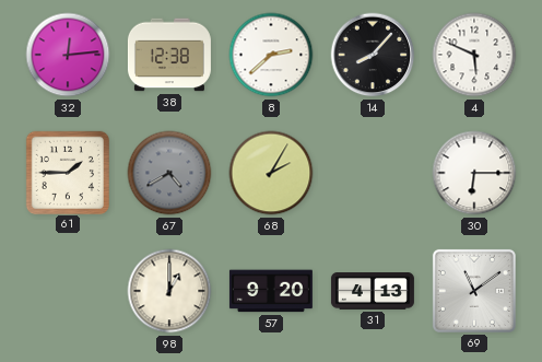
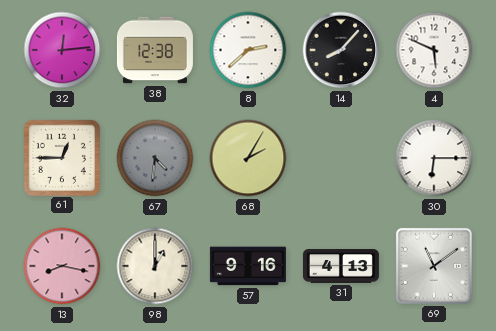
61: 1:45 -> 12:45
67: 4:40 -> 4:31
13: none -> 8:17
57: 9:20 -> 9:16
